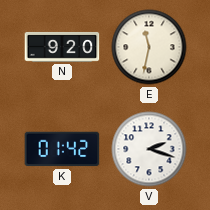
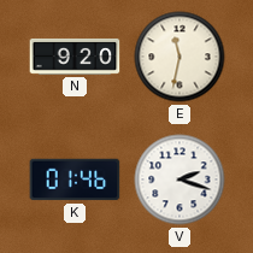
K: 01:42 -> 01:46
